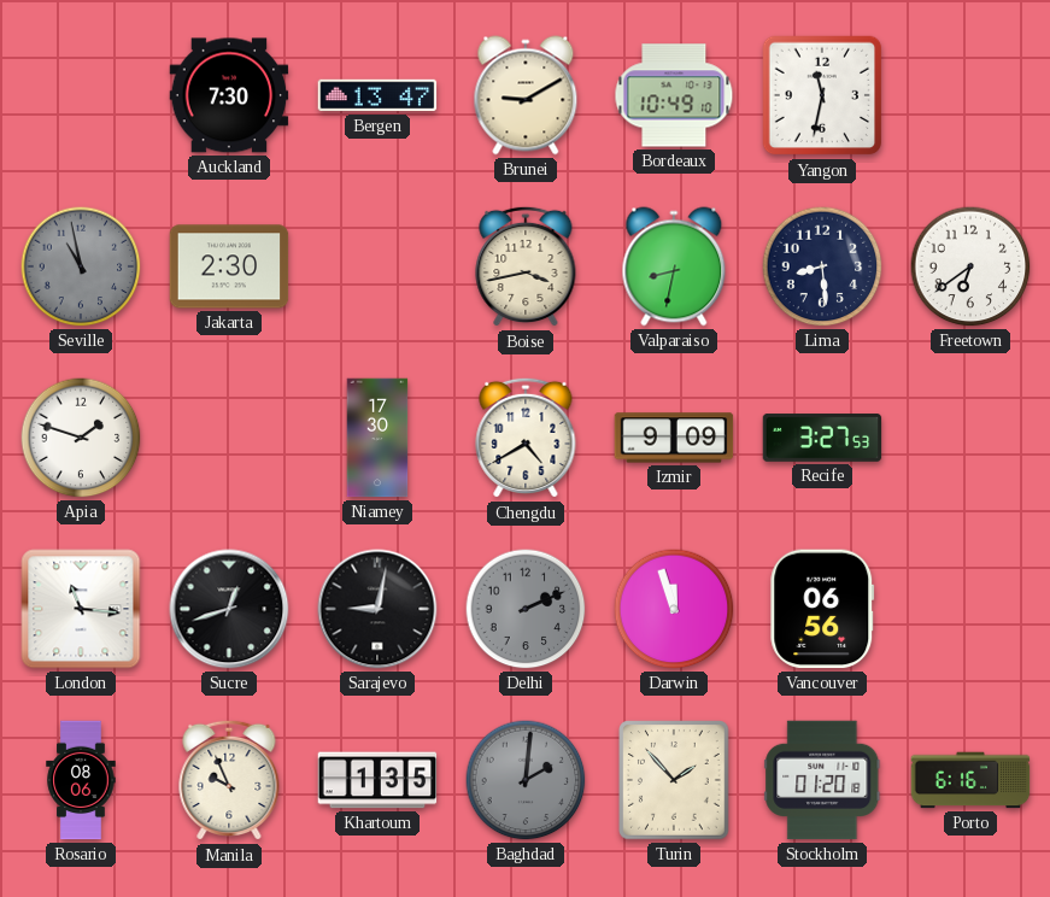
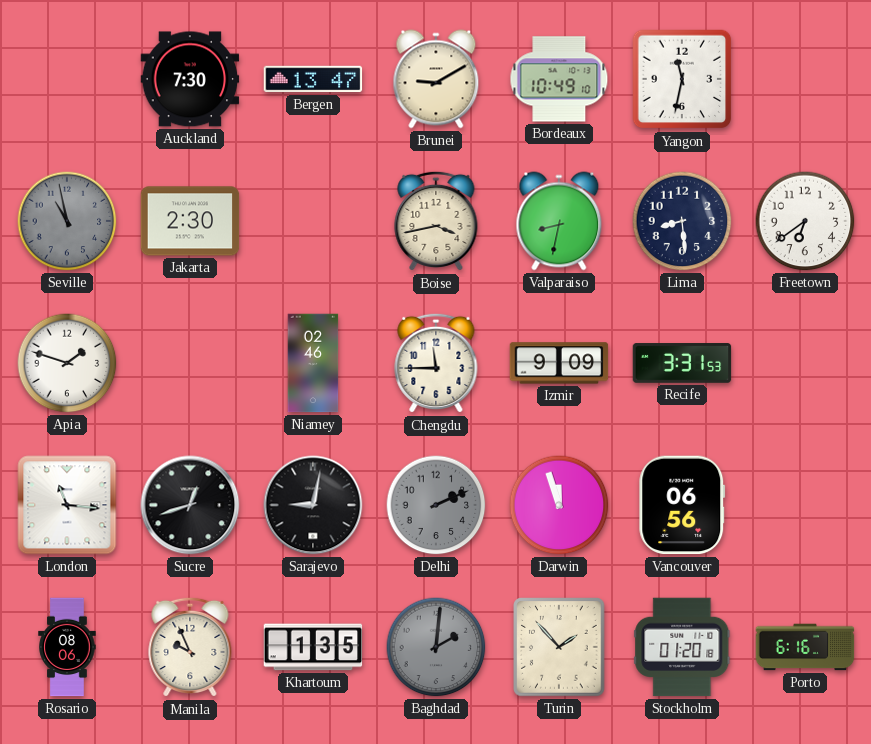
Niamey: 17:30 -> 02:46
Chengdu: 4:40 -> 11:45
Recife: 3:27 -> 3:31
